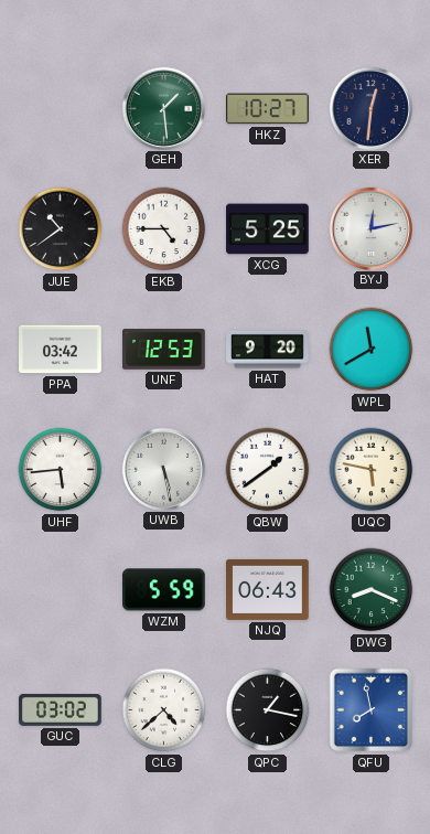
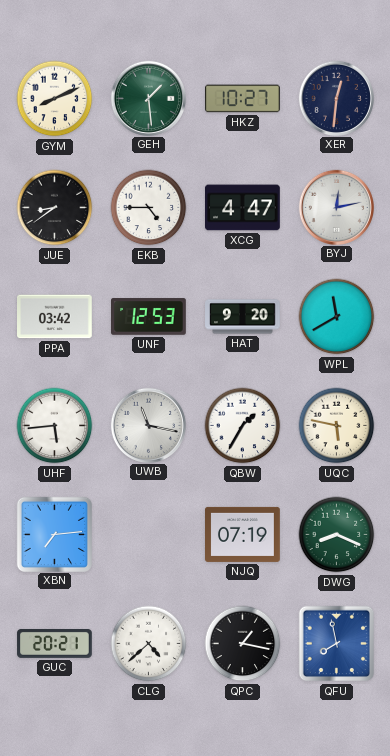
GYM: none -> 8:11
JUE: 10:39 -> 8:39
XCG: 5:25 -> 4:47
UWB: 5:28 -> 11:17
QBW: 1:39 -> 1:35
XBN: none -> 7:14
WZM: 5:59 -> none
NJQ: 06:43 -> 07:19
GUC: 03:02 -> 20:21
